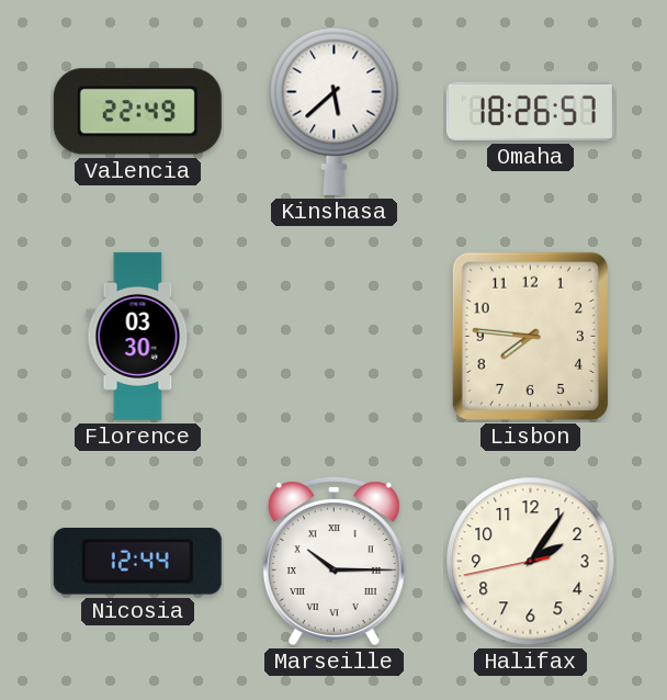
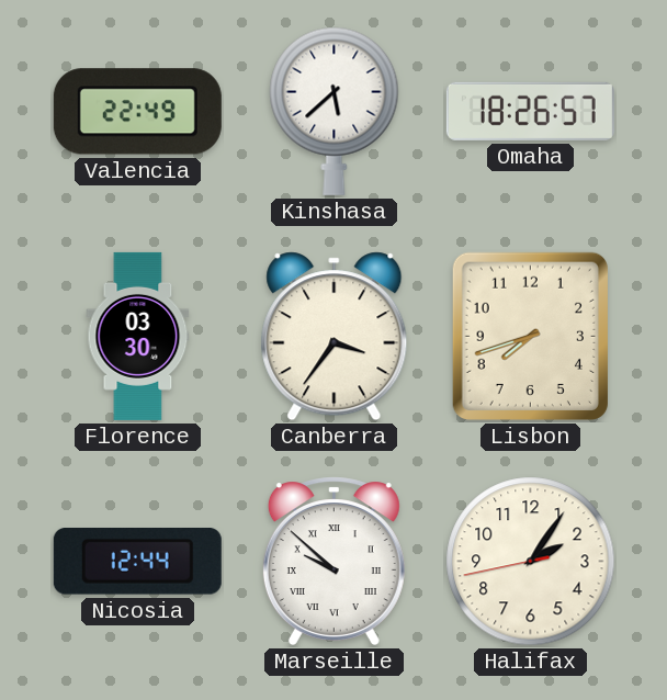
Canberra: none -> 3:36
Lisbon: 7:46 -> 7:42
Marseille: 10:15 -> 9:52
